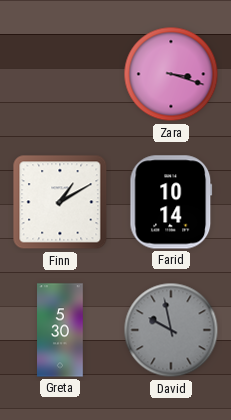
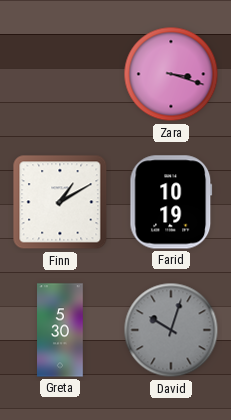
Farid: 10:14 -> 10:19
David: 9:58 -> 10:03
